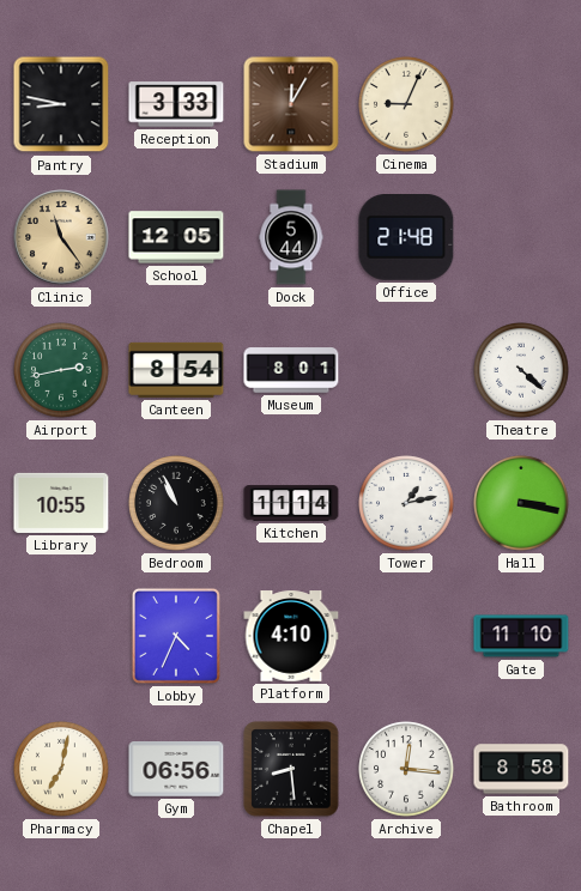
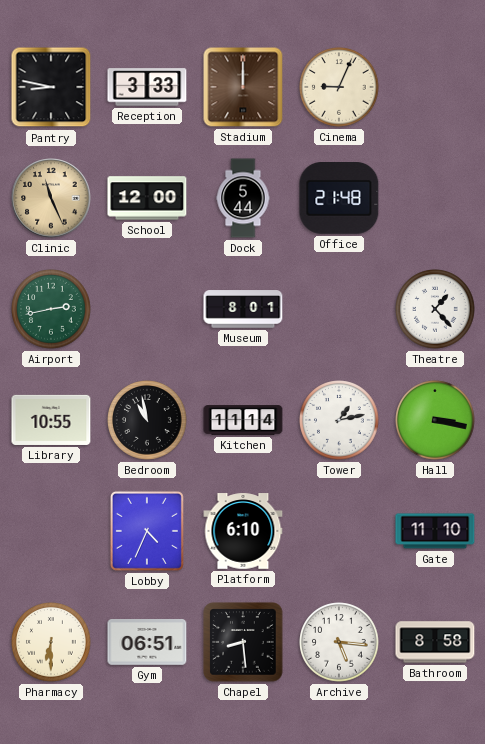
Stadium: 12:05 -> 12:00
Clinic: 11:24 -> 11:26
School: 12:05 -> 12:00
Canteen: 8:54 -> none
Theatre: 4:22 -> 1:23
Bedroom: 10:56 -> 10:58
Platform: 4:10 -> 6:10
Pharmacy: 7:02 -> 6:30
Gym: 06:56 -> 06:51
Archive: 12:16 -> 5:16
